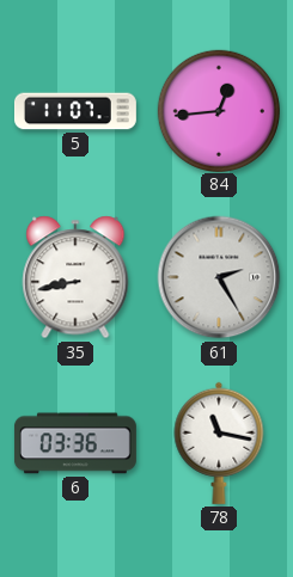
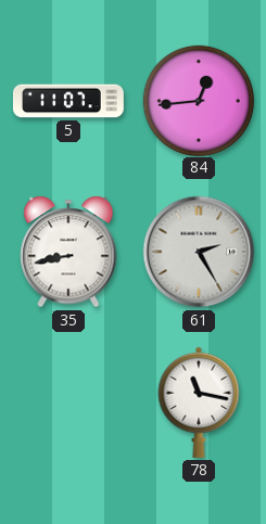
6: 03:36 -> none
